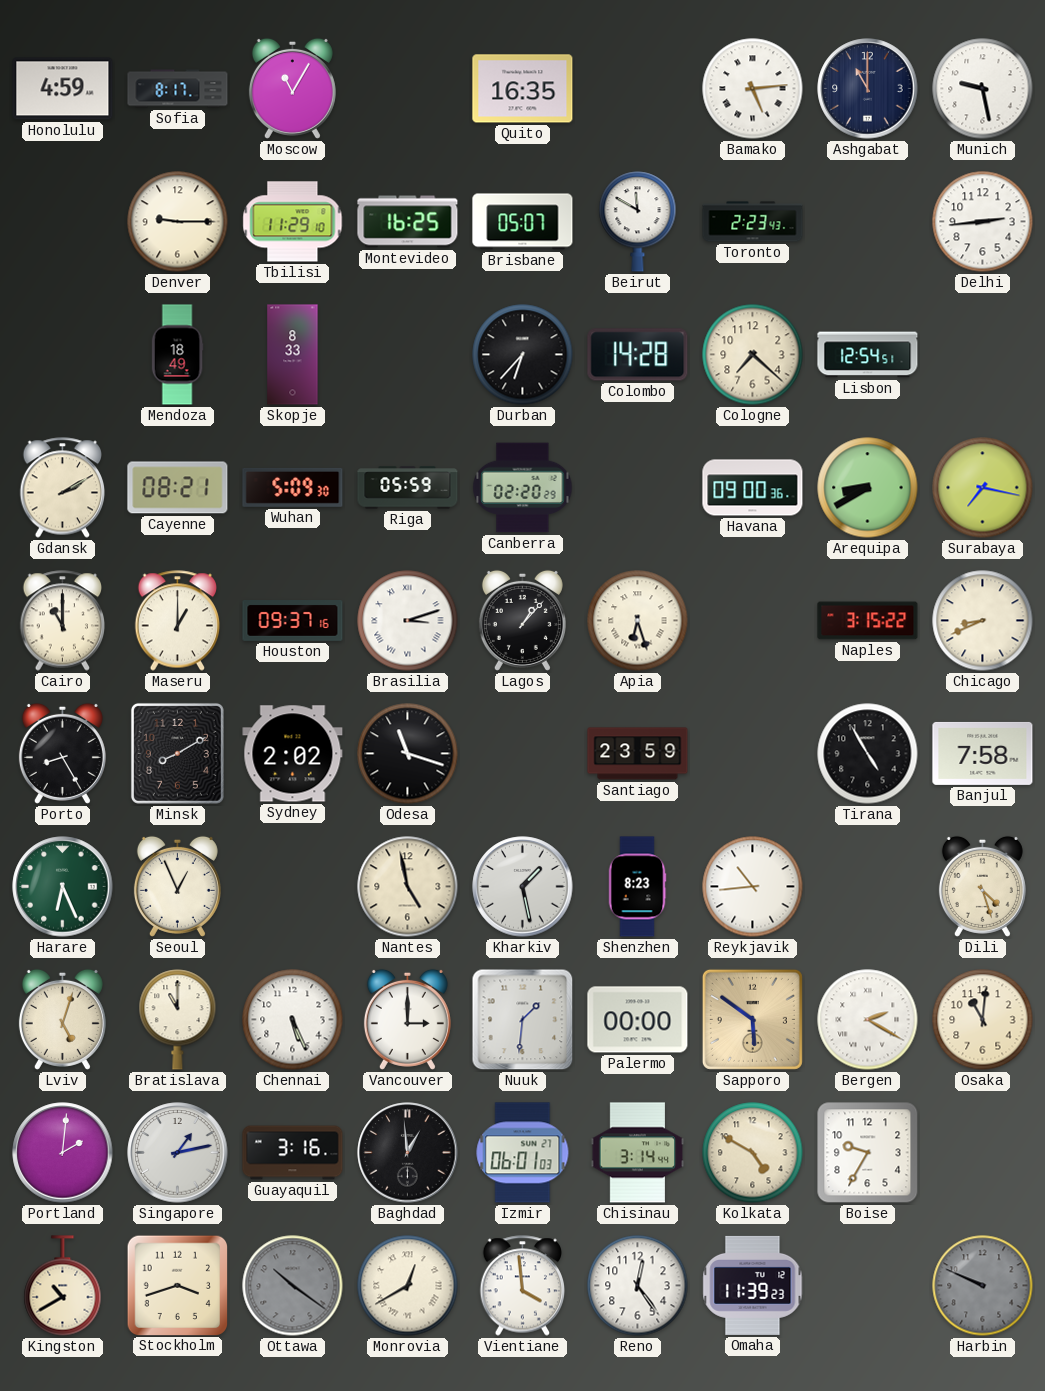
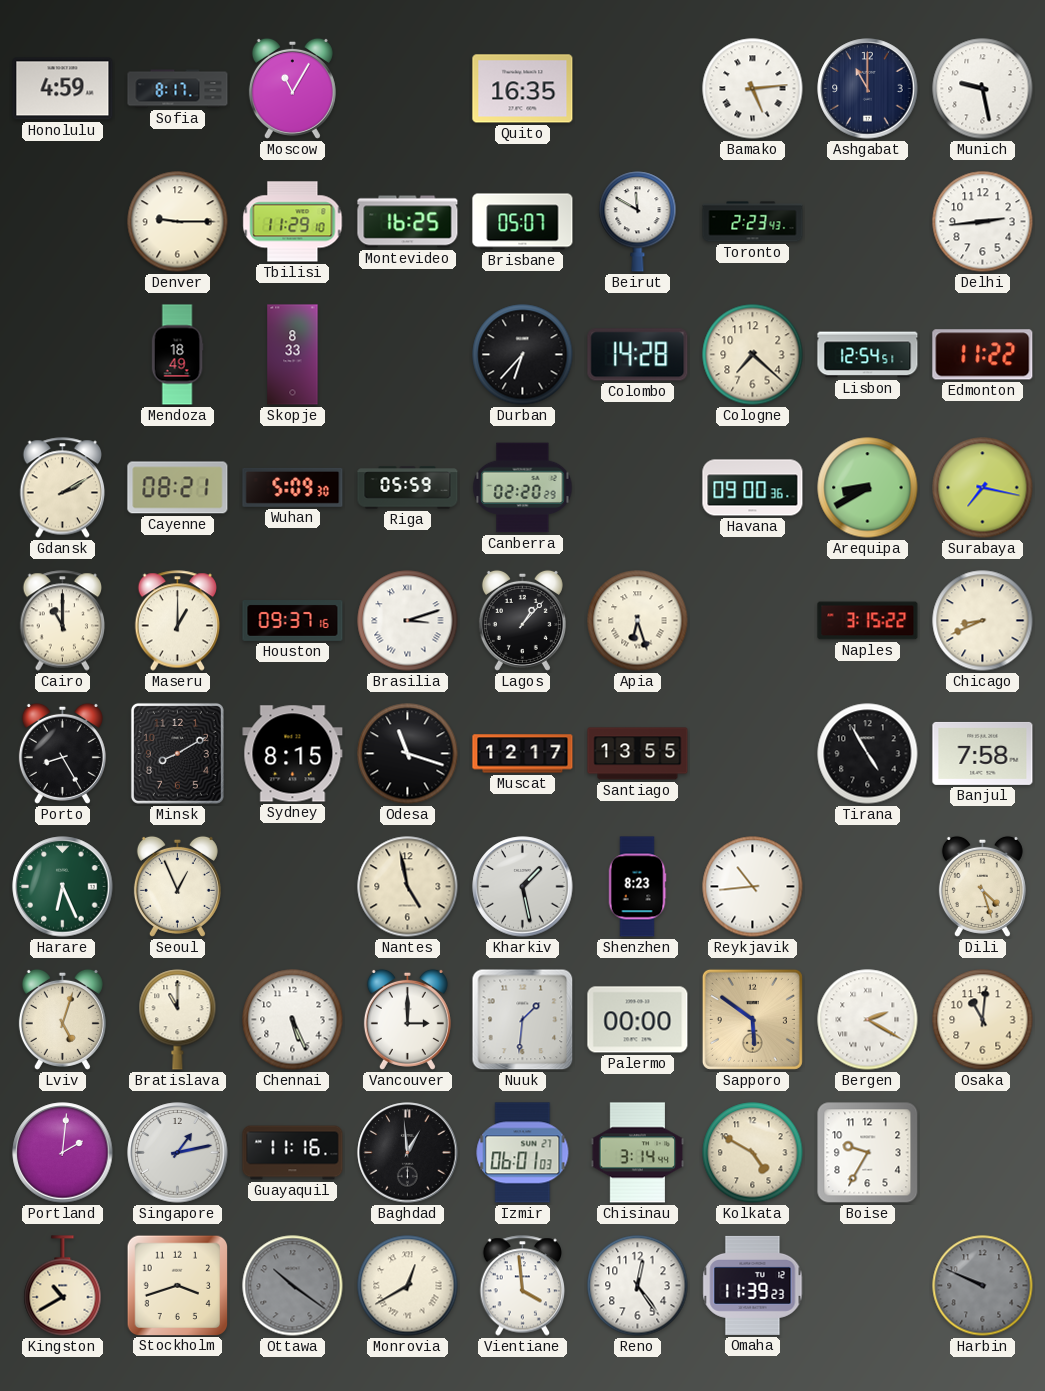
Edmonton: none -> 11:22
Sydney: 2:02 -> 8:15
Muscat: none -> 12:17
Santiago: 23:59 -> 13:55
Guayaquil: 3:16 -> 11:16
